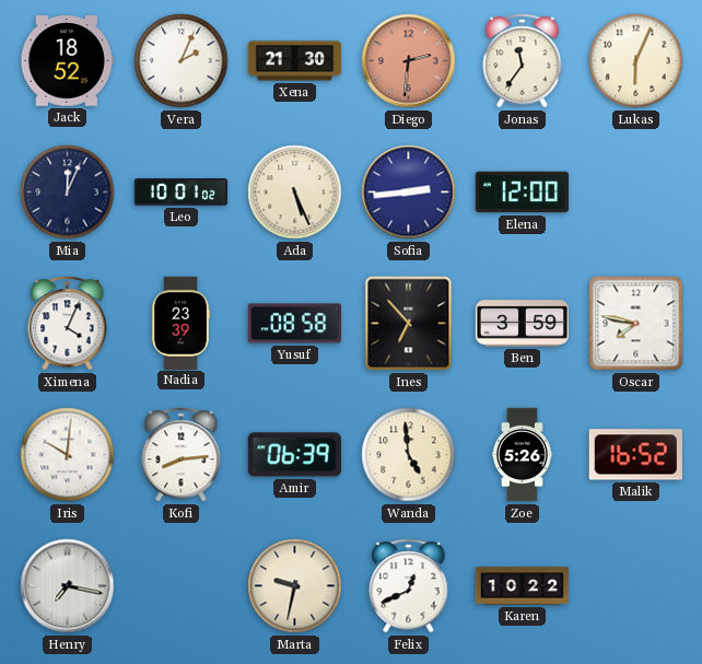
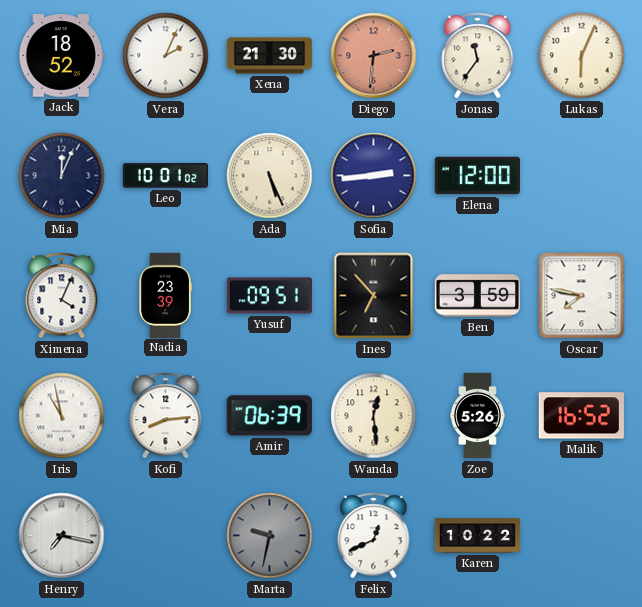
Yusuf: 08:58 -> 09:51
Iris: 10:01 -> 10:58
Wanda: 4:59 -> 12:29
Marta dial: cream -> grey
